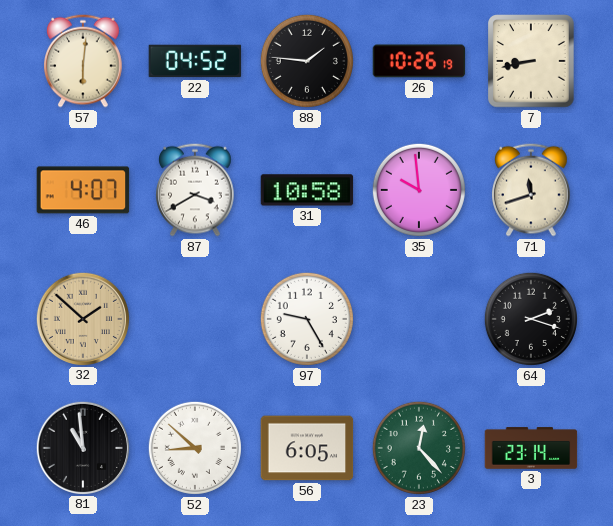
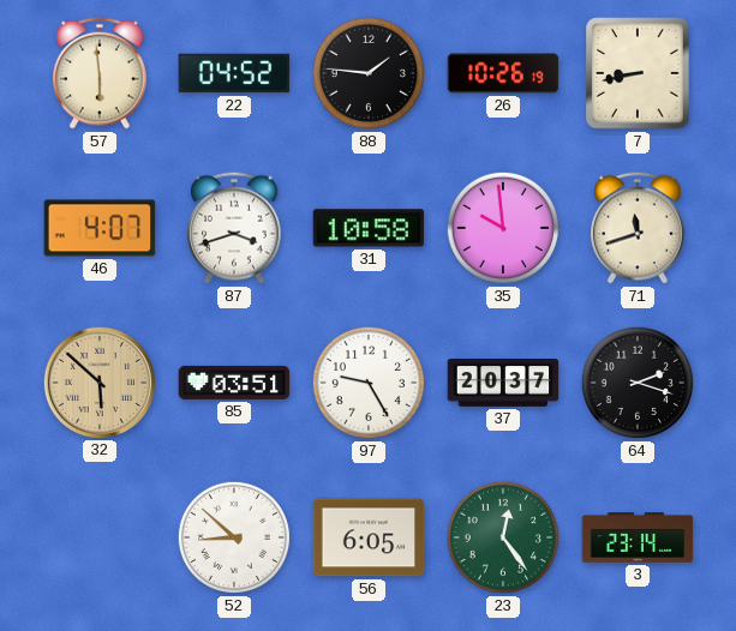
57: 6:01 -> 5:59
87: 3:40 -> 3:42
32: 1:52 -> 5:52
85: none -> 03:51
37: none -> 20:37
81: 10:59 -> none
23: 12:23 -> 12:24
